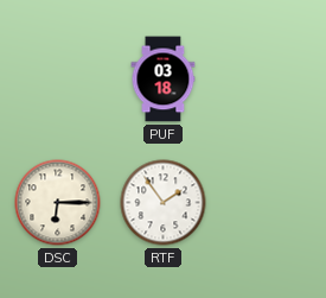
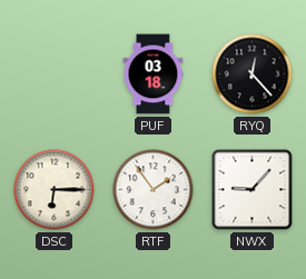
RYQ: none -> 12:23
NWX: none -> 9:07
